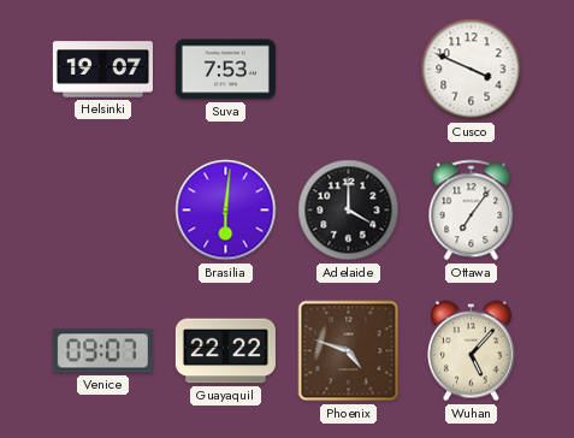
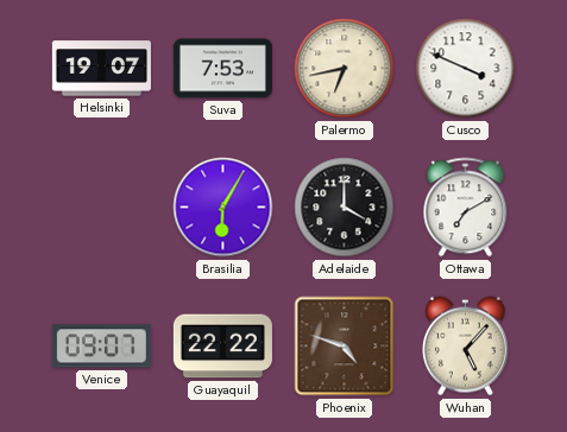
Palermo: none -> 6:43
Brasilia: 6:01 -> 6:05
Ottawa: 7:06 -> 7:10
